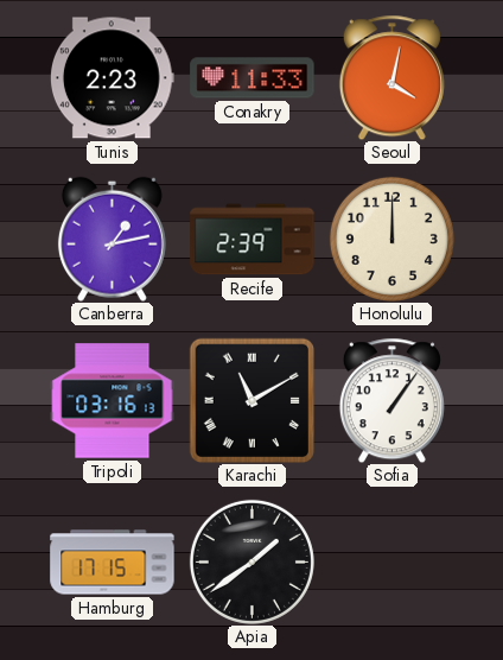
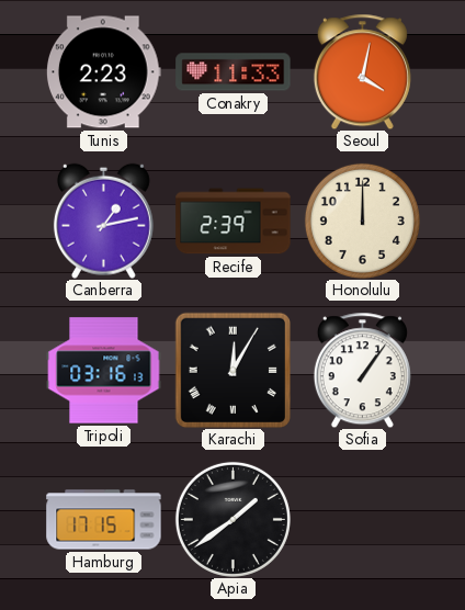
Karachi: 11:10 -> 12:05
